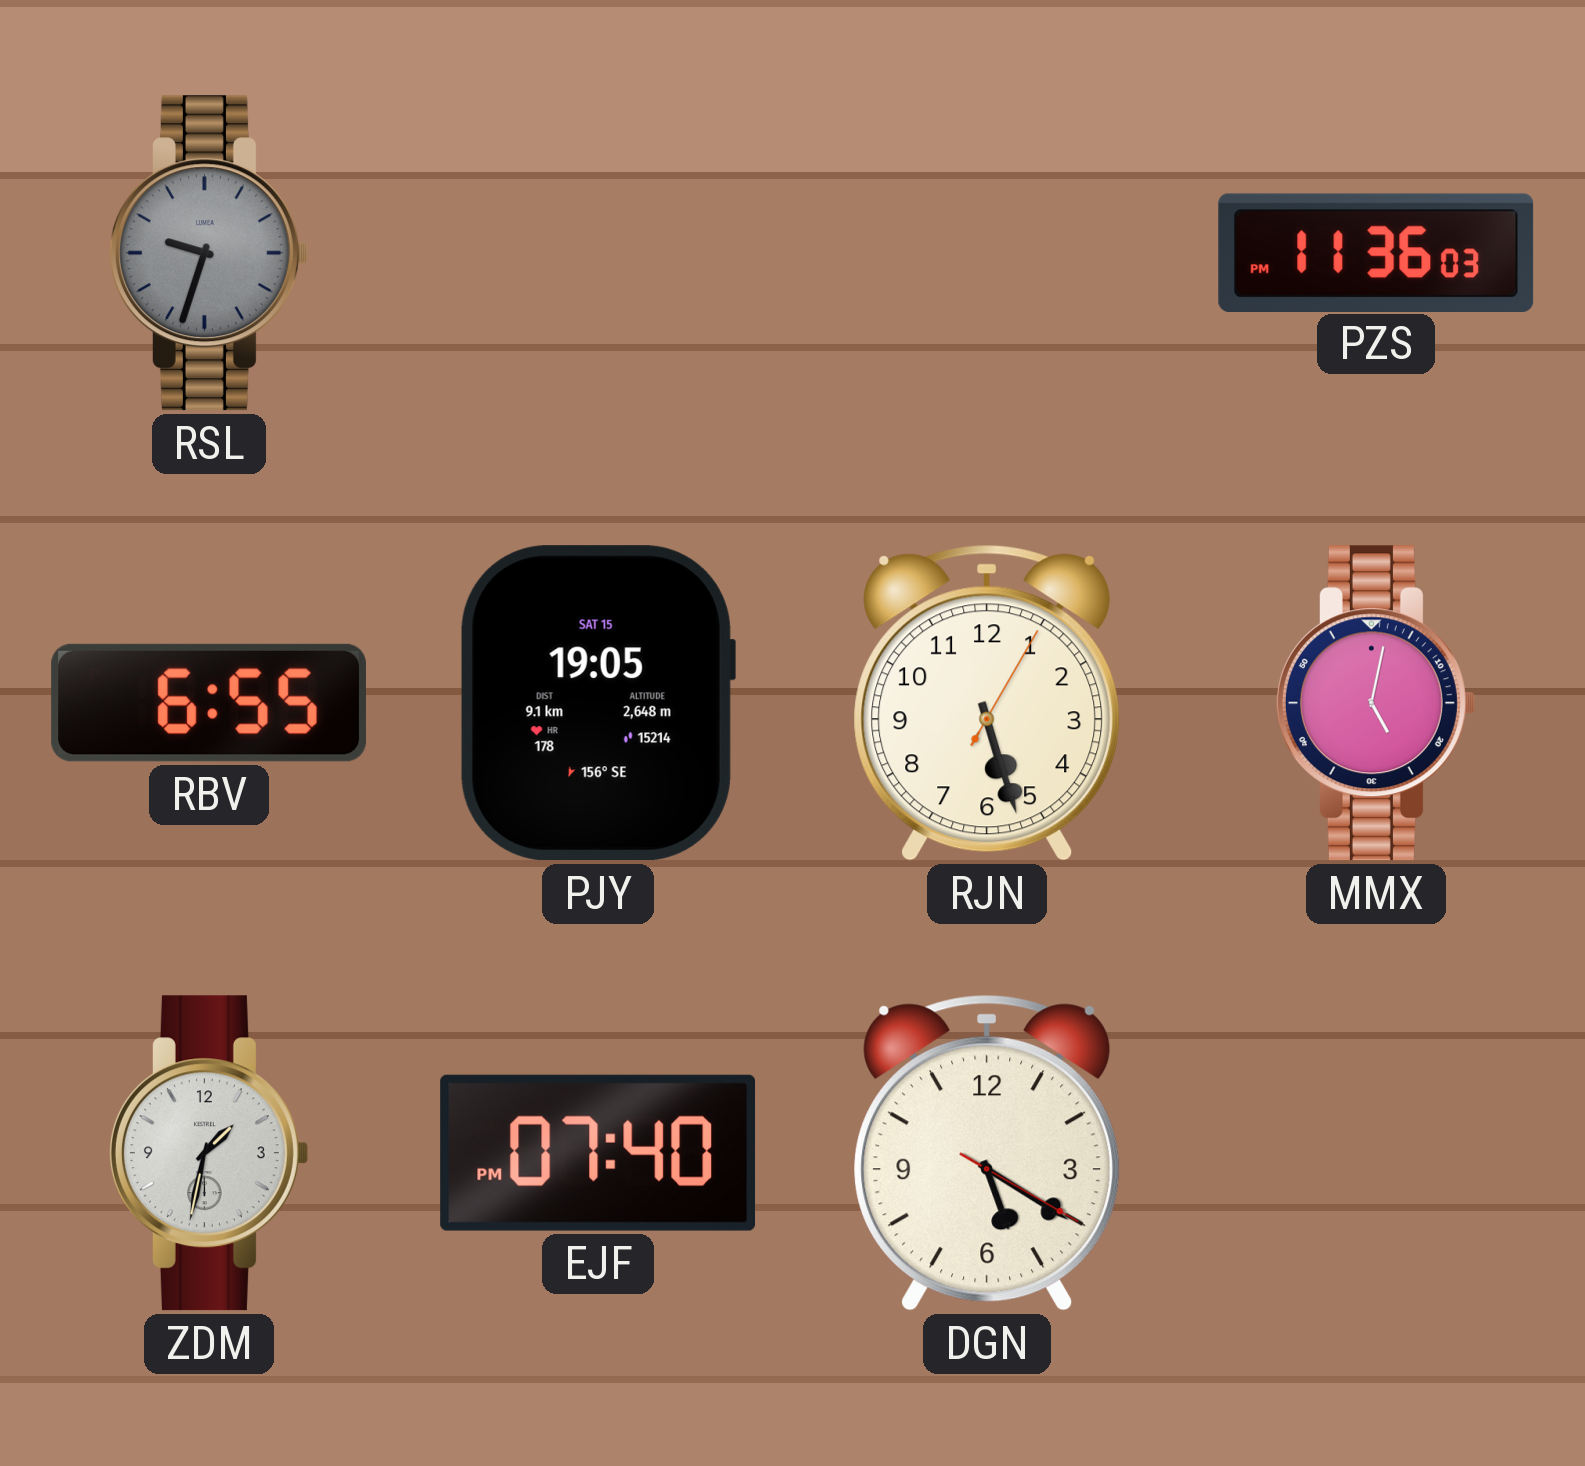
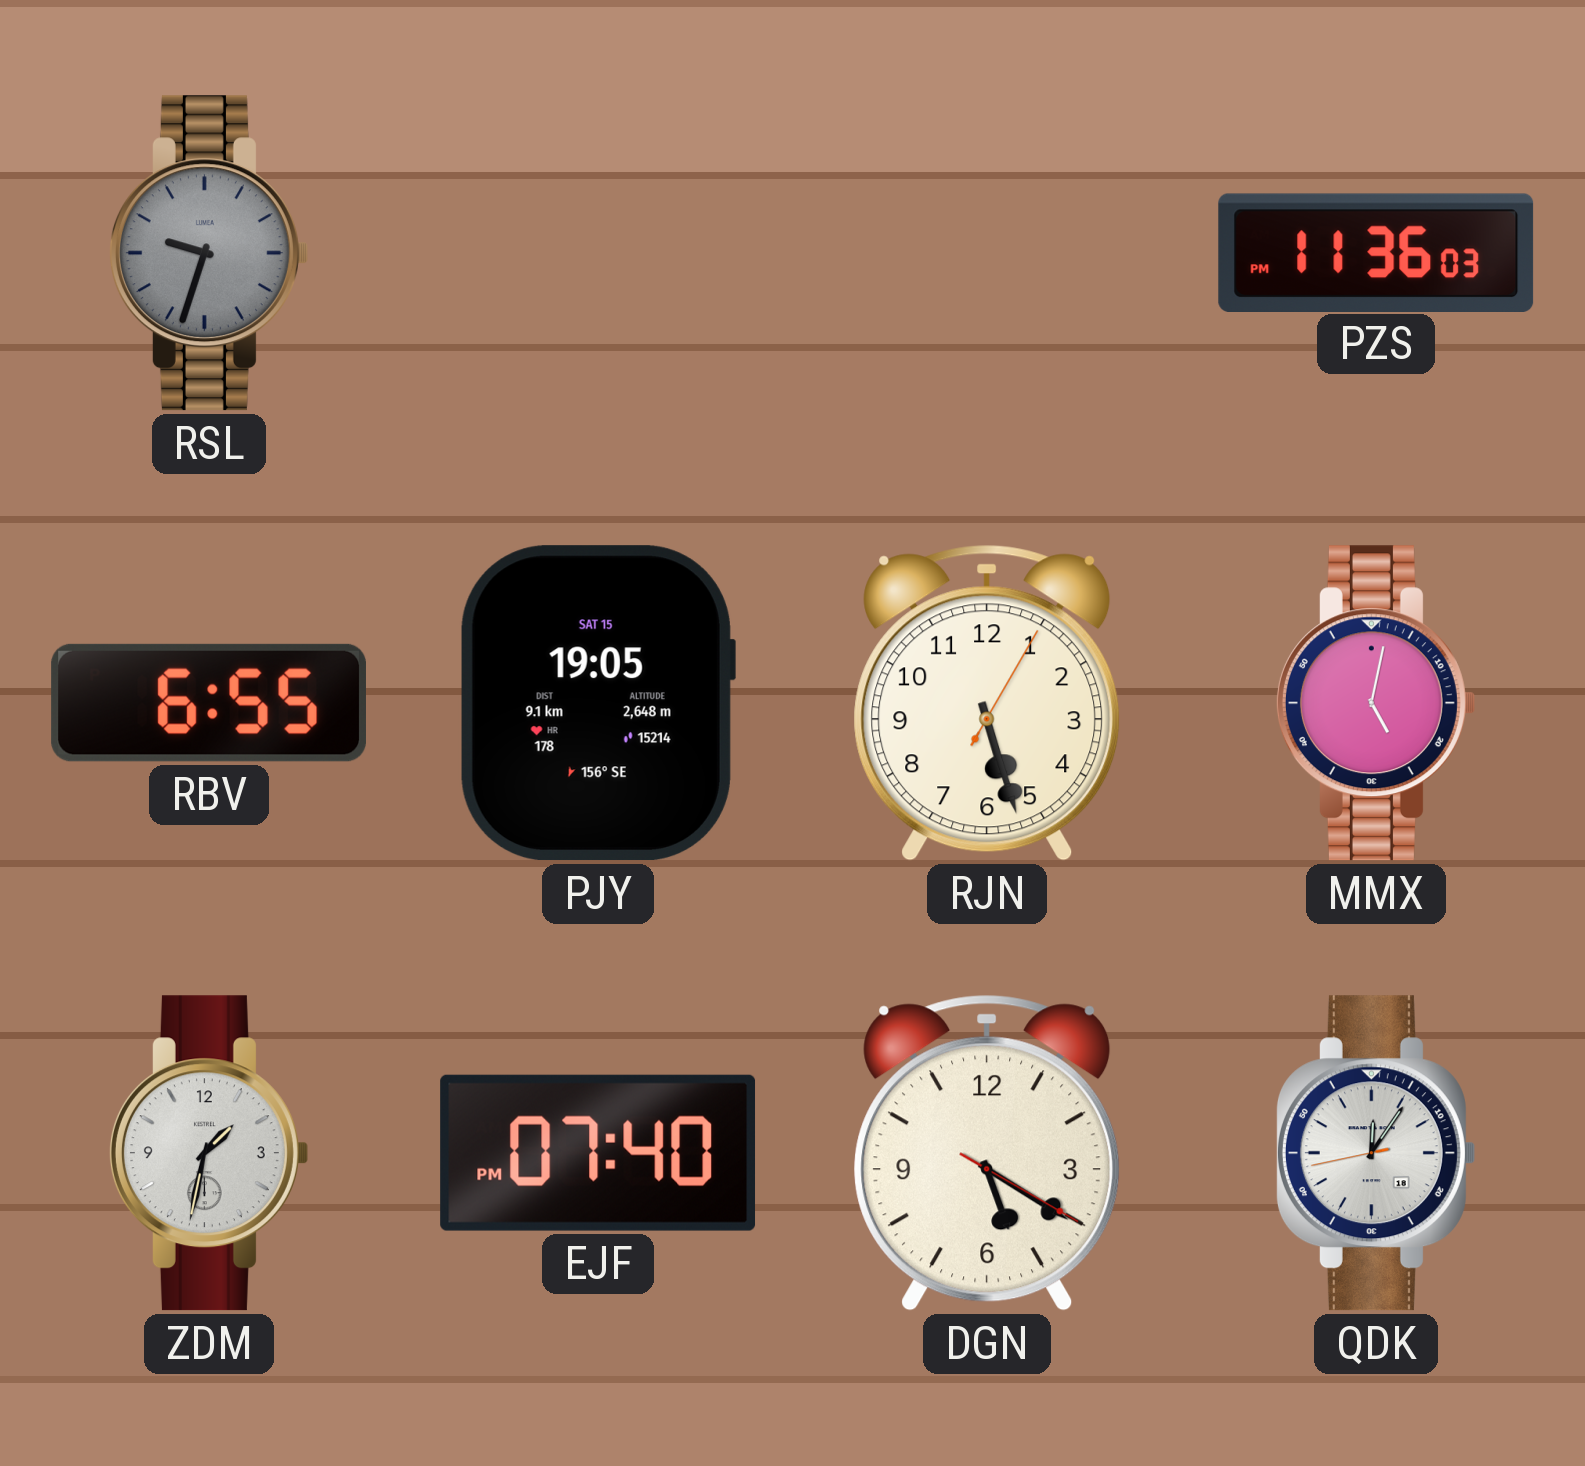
QDK: none -> 12:05
